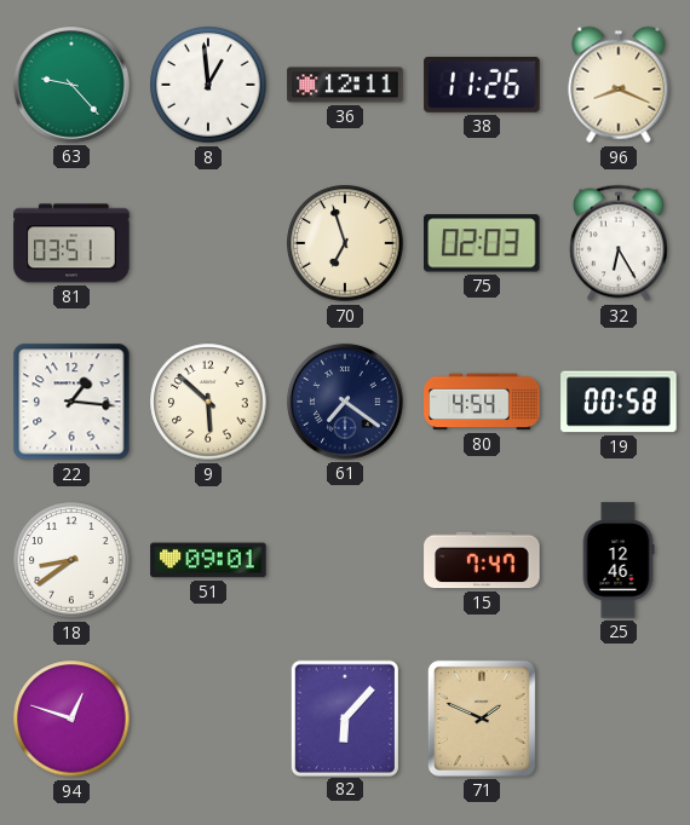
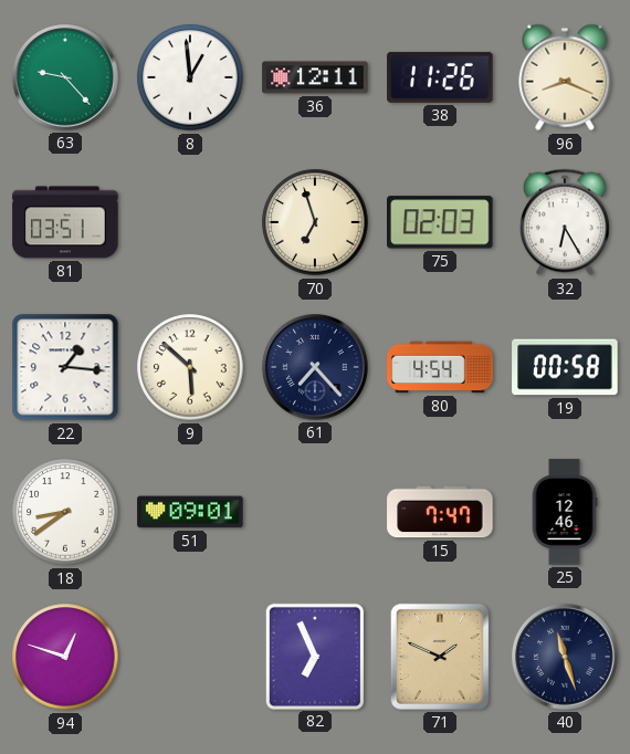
61: 7:21 -> 7:23
82: 6:07 -> 6:56
40: none -> 11:27
